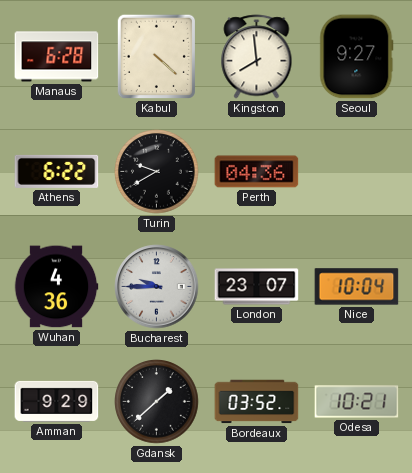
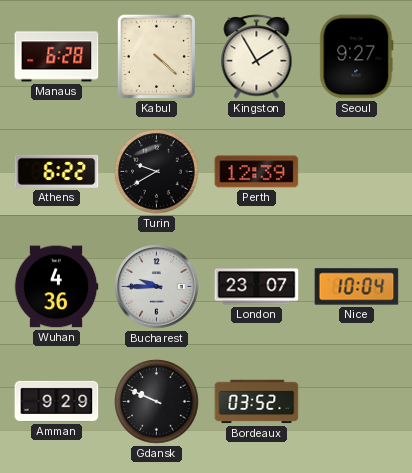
Kingston: 7:59 -> 1:55
Perth: 04:36 -> 12:39
Gdansk: 1:38 -> 9:49
Odesa: 10:21 -> none
